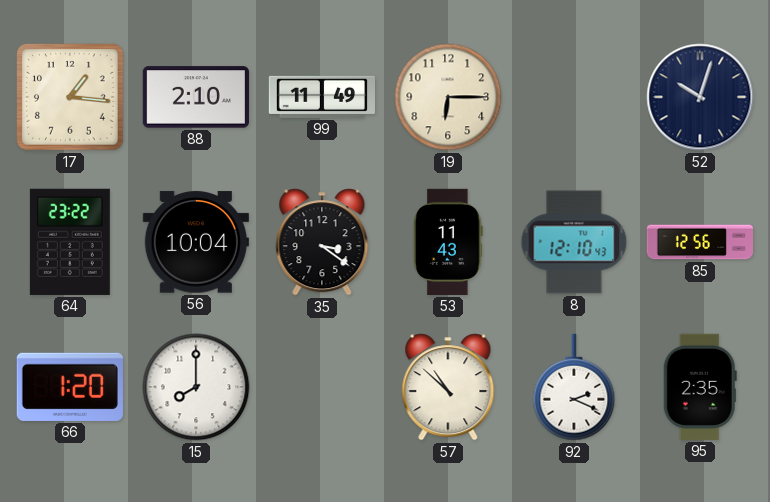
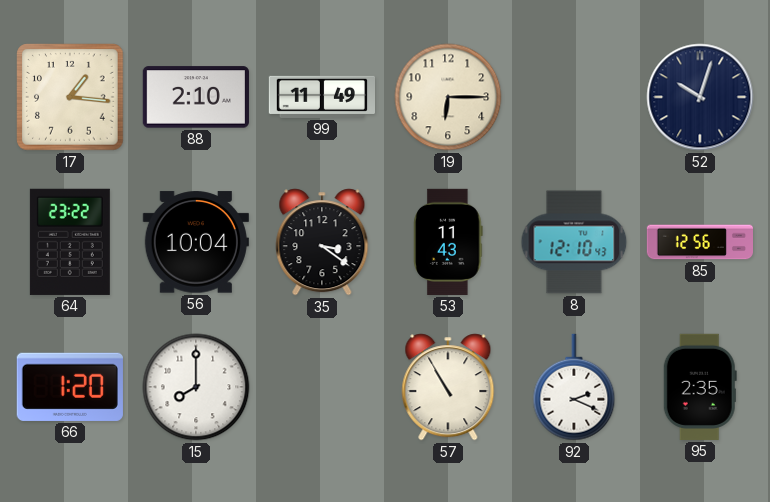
57: 10:52 -> 10:55
